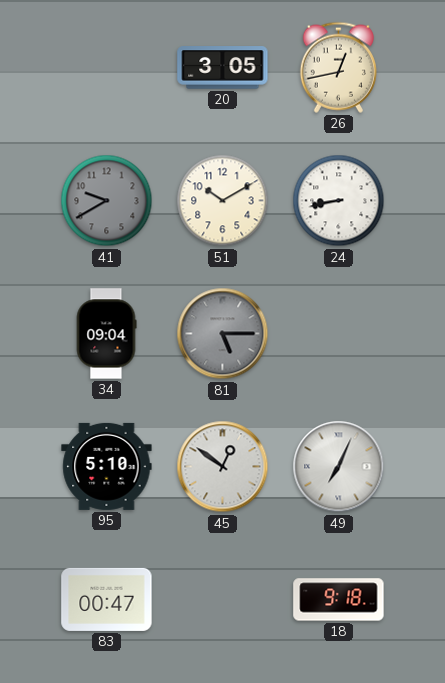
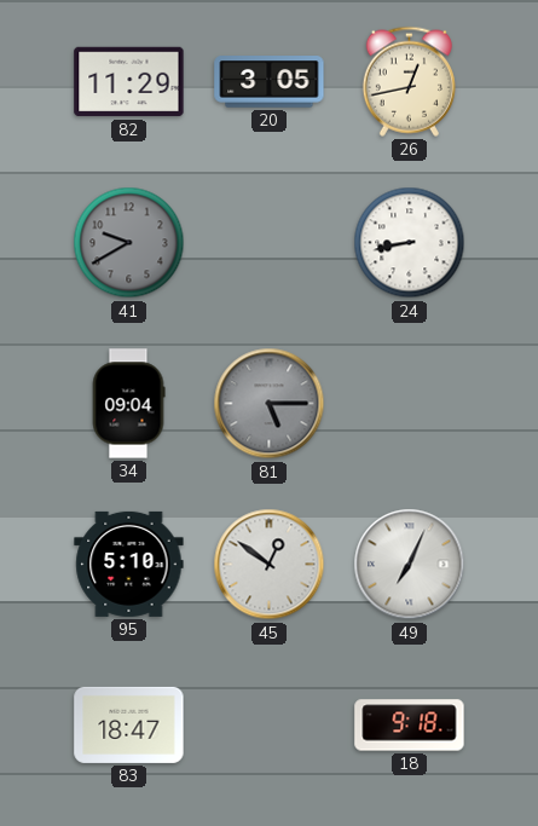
82: none -> 11:29
51: 10:10 -> none
83: 00:47 -> 18:47
